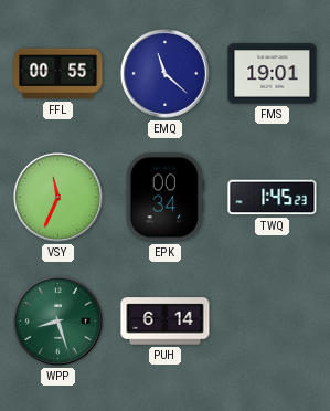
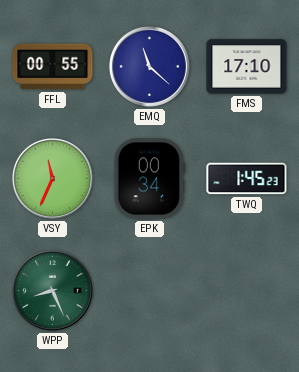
FMS: 19:01 -> 17:10
WPP: 8:27 -> 8:26
PUH: 6:14 -> none
